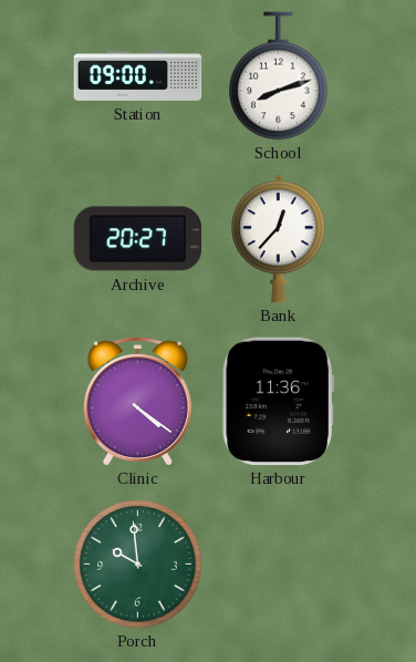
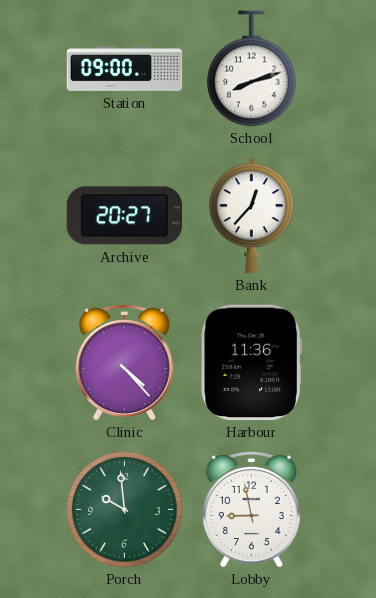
Clinic: 4:21 -> 4:23
Lobby: none -> 8:58
